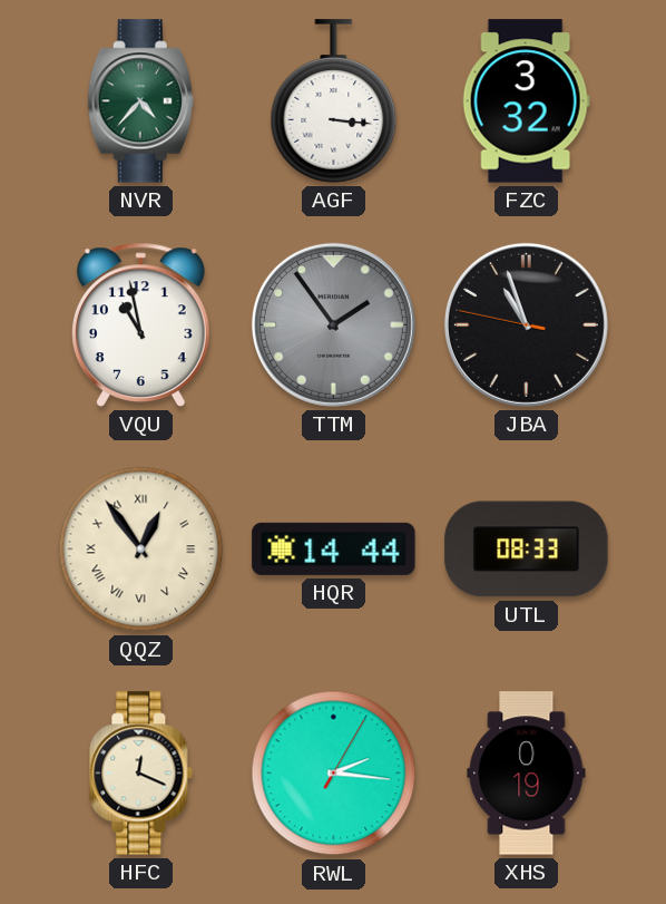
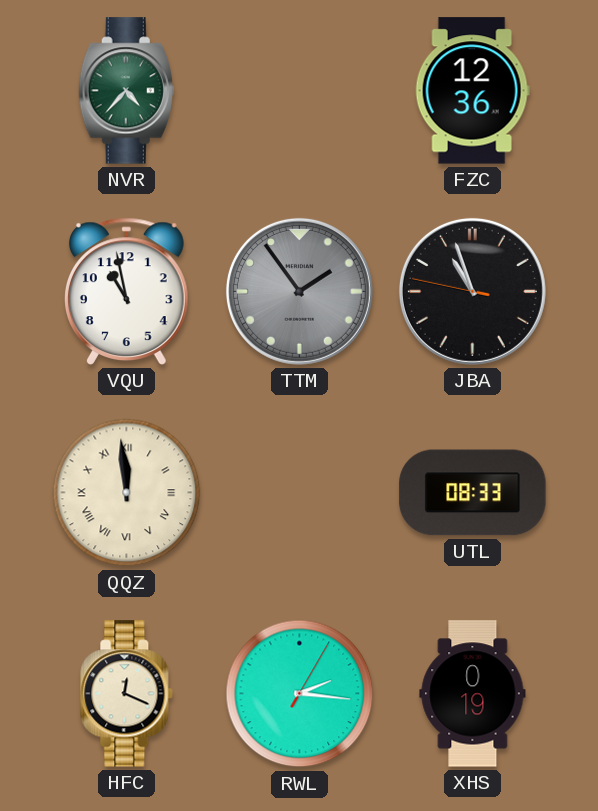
AGF: 3:16 -> none
FZC: 3:32 -> 12:36
QQZ: 12:54 -> 11:59
HQR: 14:44 -> none
